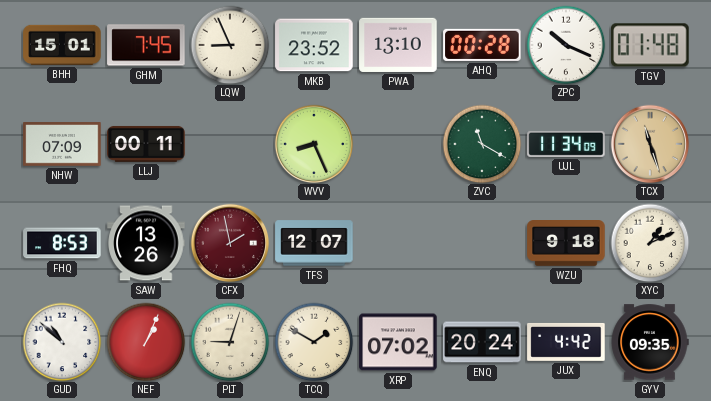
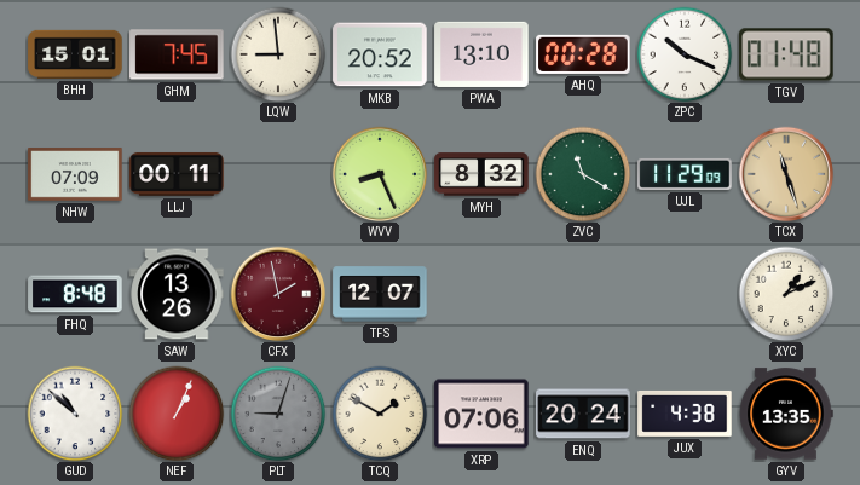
LQW: 8:56 -> 8:59
MKB: 23:52 -> 20:52
MYH: none -> 8:32
UJL: 11:34 -> 11:29
FHQ: 8:53 -> 8:48
WZU: 9:18 -> none
PLT dial: cream -> grey
XRP: 07:02 -> 07:06
JUX: 4:42 -> 4:38
GYV: 09:35 -> 13:35
